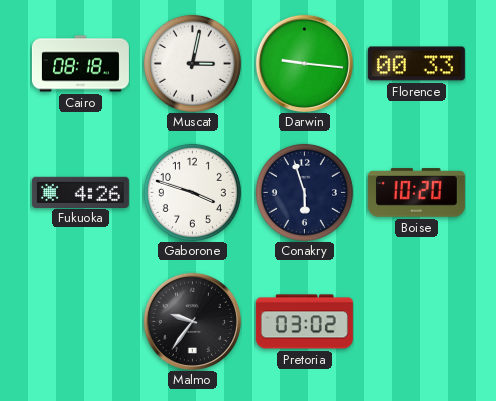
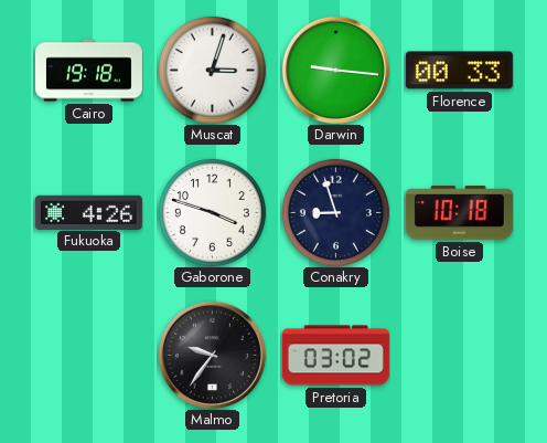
Cairo: 08:18 -> 19:18
Muscat: 3:02 -> 3:03
Conakry: 5:57 -> 8:57
Boise: 10:20 -> 10:18
